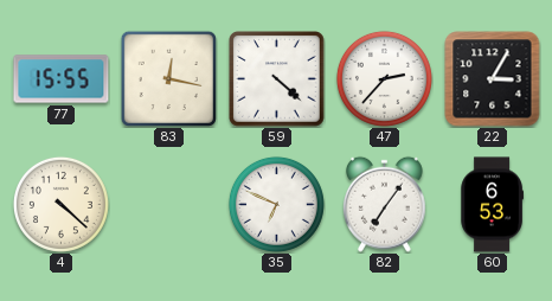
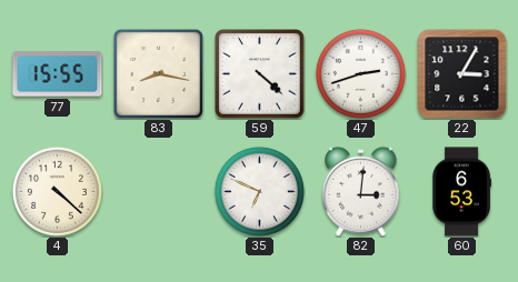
83: 12:17 -> 8:17
47: 2:37 -> 2:42
82: 7:06 -> 3:01
